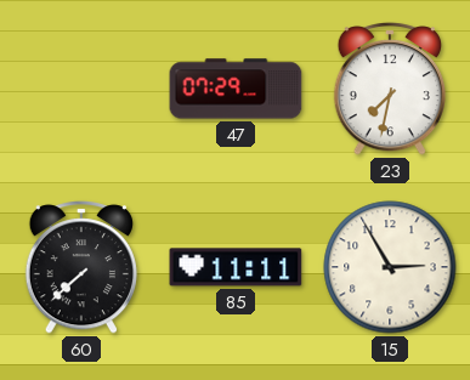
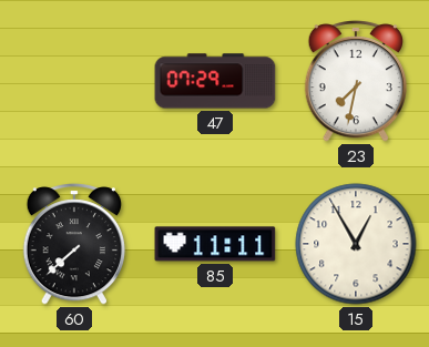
15: 2:55 -> 12:55
